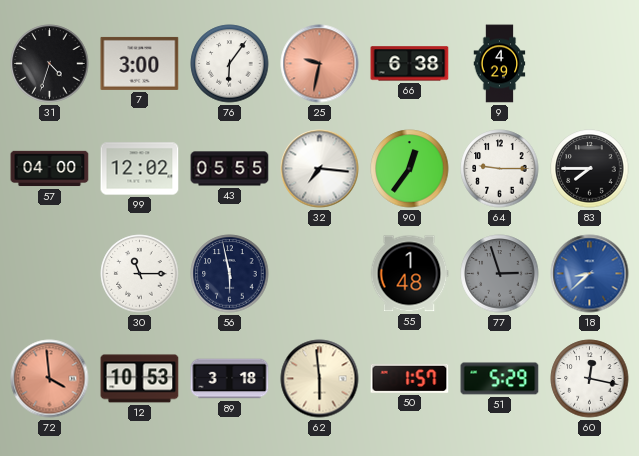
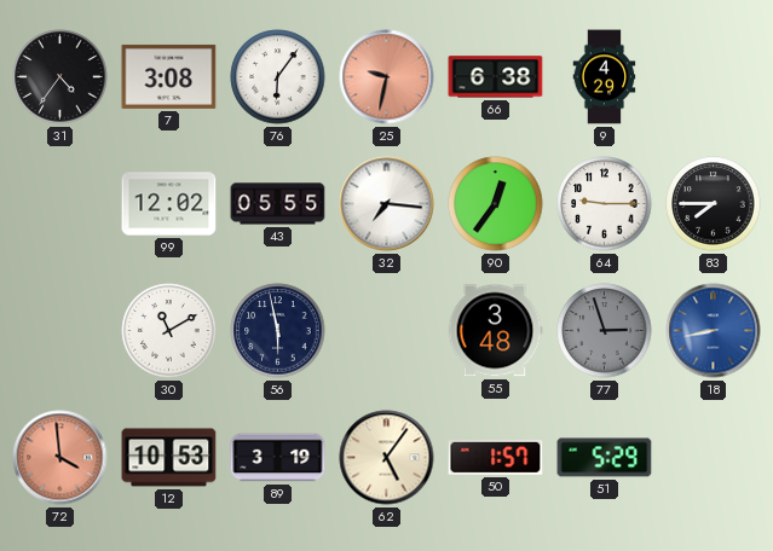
31: 4:33 -> 4:36
7: 3:00 -> 3:08
57: 04:00 -> none
30: 11:15 -> 11:10
55: 1:48 -> 3:48
18: 8:38 -> 8:43
89: 3:18 -> 3:19
62: 5:59 -> 5:06
60: 12:17 -> none
